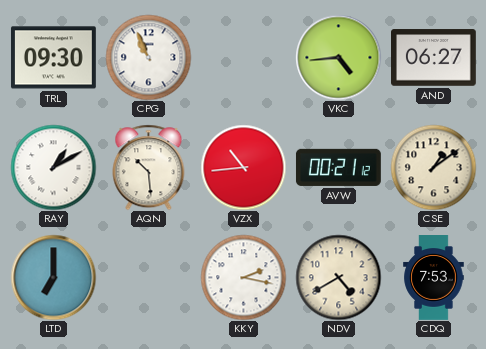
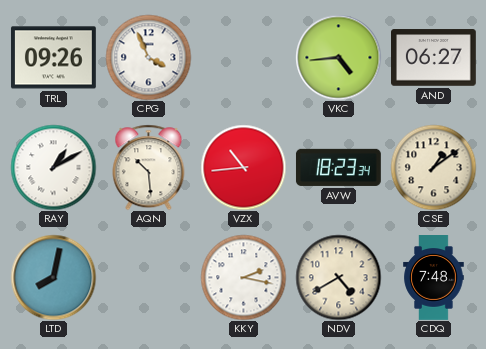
TRL: 09:30 -> 09:26
CPG: 10:56 -> 3:56
AVW: 00:21 -> 18:23
LTD: 7:00 -> 8:02
CDQ: 7:53 -> 7:48
